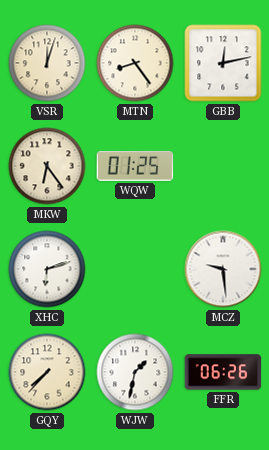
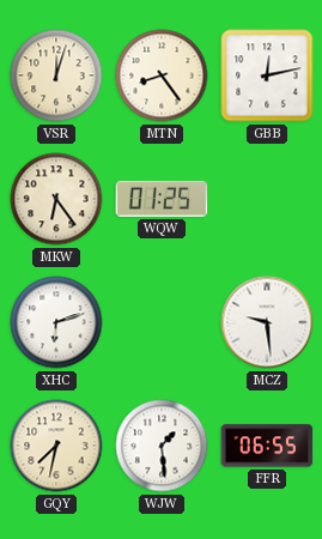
GQY: 7:37 -> 7:32
WJW: 1:32 -> 1:29
FFR: 06:26 -> 06:55
